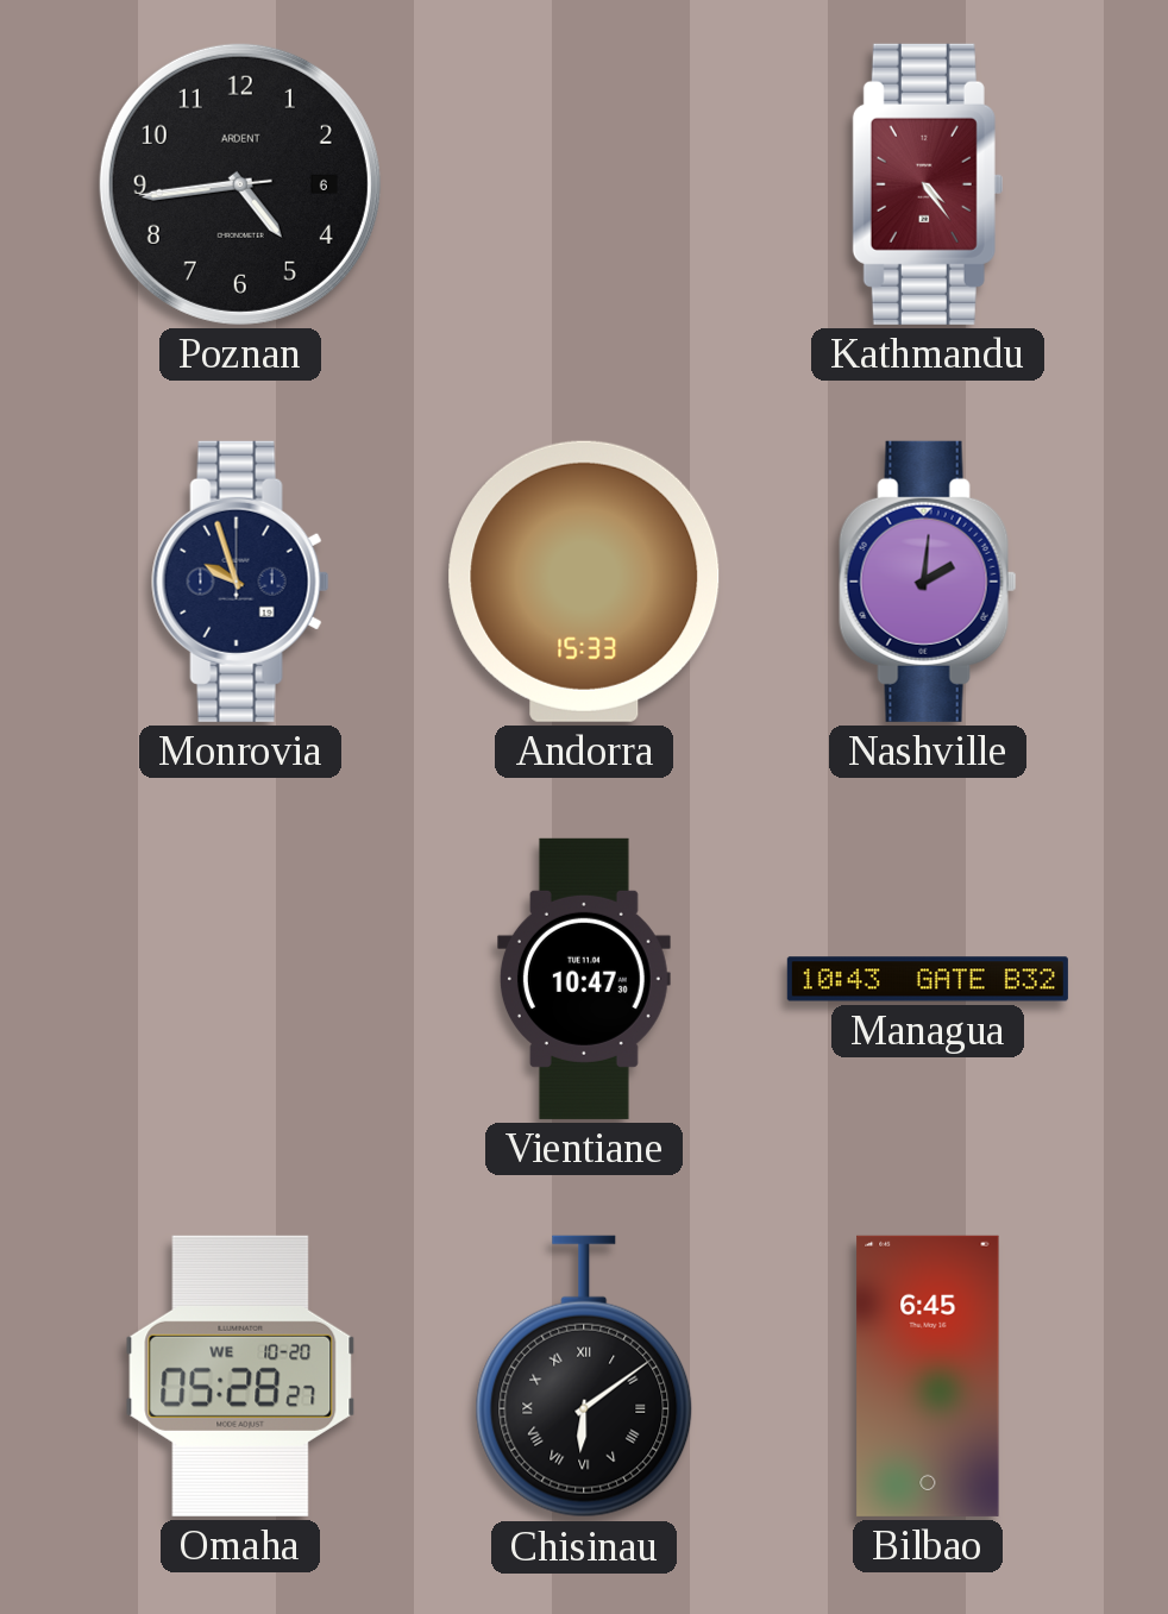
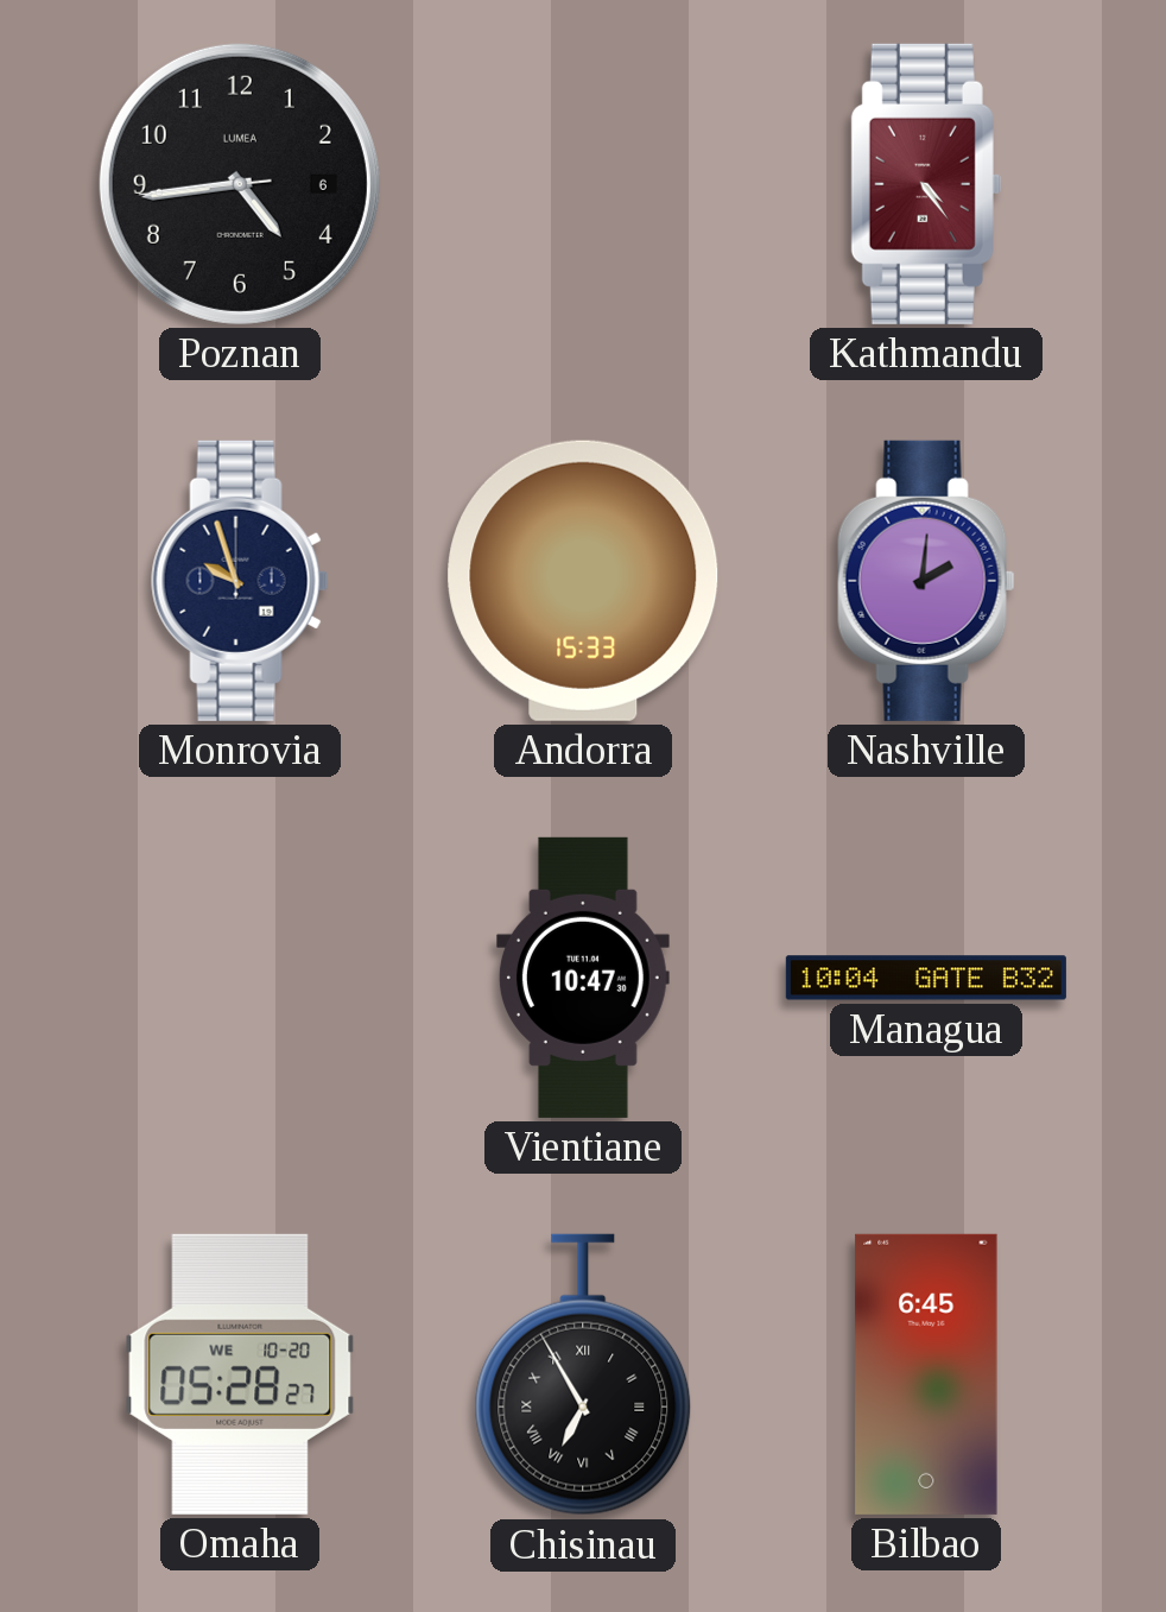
Poznan brand: ARDENT -> LUMEA
Managua: 10:43 -> 10:04
Chisinau: 6:09 -> 6:55
